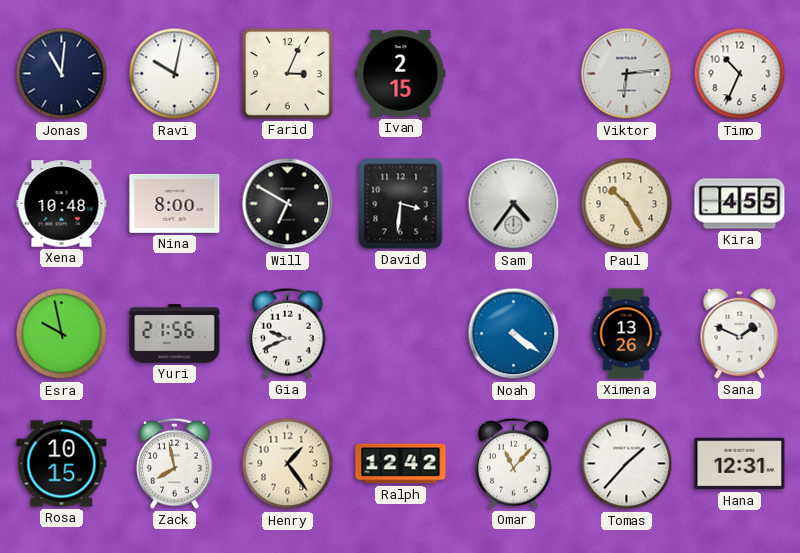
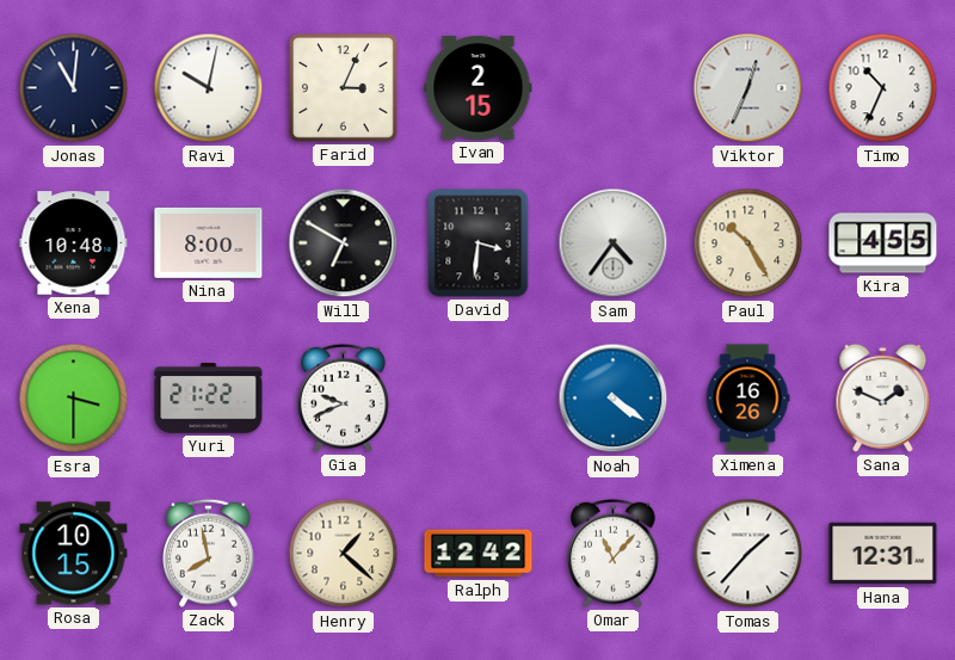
Viktor: 6:14 -> 12:34
Esra: 9:58 -> 3:30
Yuri: 21:56 -> 21:22
Ximena: 13:26 -> 16:26
Henry: 1:24 -> 1:22
